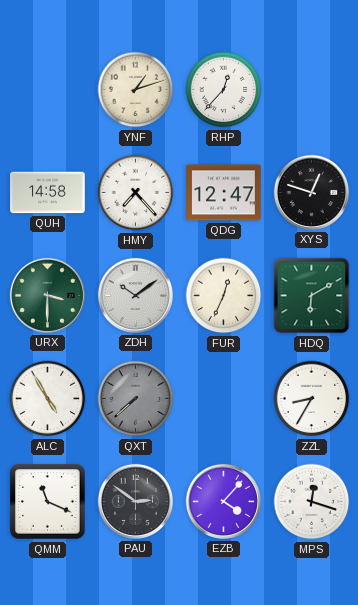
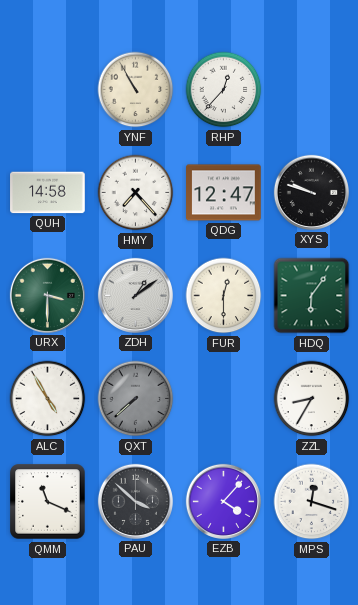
YNF: 1:12 -> 10:55
XYS: 12:48 -> 9:48
ZDH: 10:09 -> 1:09
FUR: 12:34 -> 12:30
HDQ: 6:10 -> 6:06
PAU: 2:51 -> 3:52
